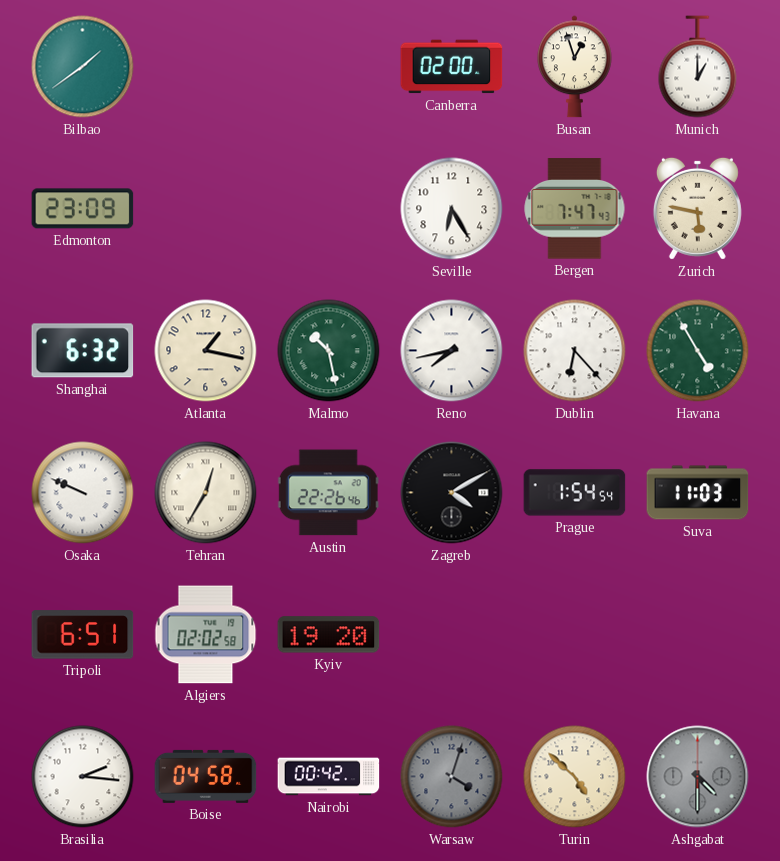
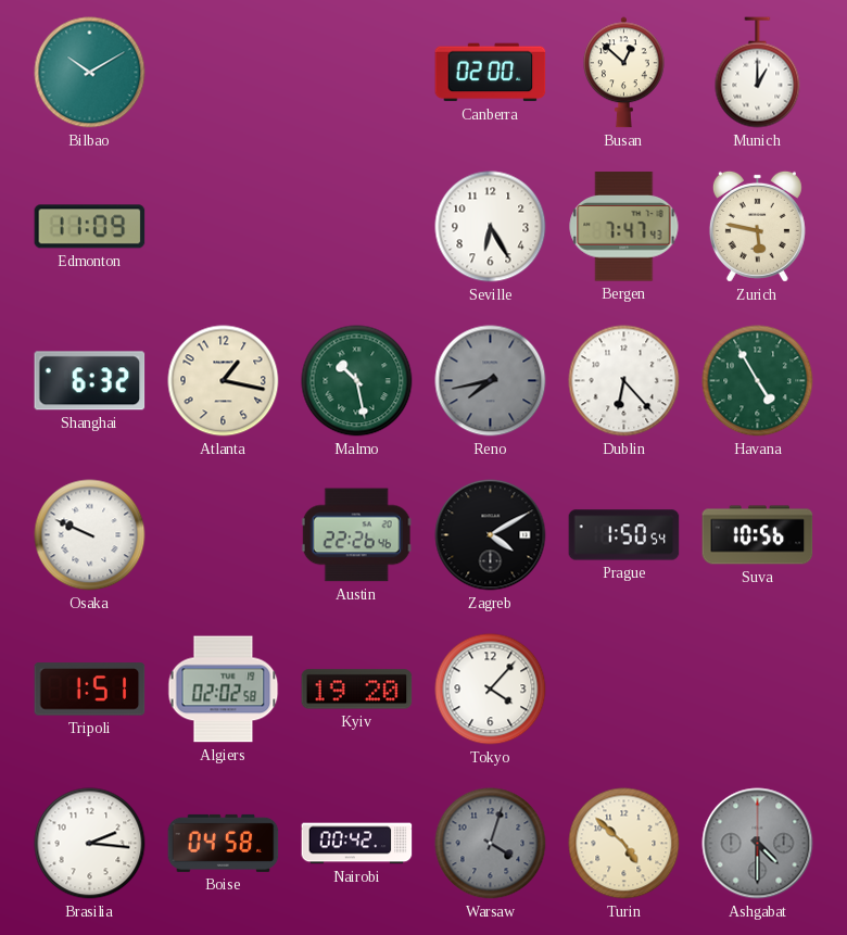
Bilbao: 1:39 -> 10:10
Busan: 12:57 -> 12:52
Edmonton: 23:09 -> 11:09
Reno dial: white -> grey
Tehran: 12:35 -> none
Prague: 1:54 -> 1:50
Suva: 11:03 -> 10:56
Tripoli: 6:51 -> 1:51
Tokyo: none -> 4:07
